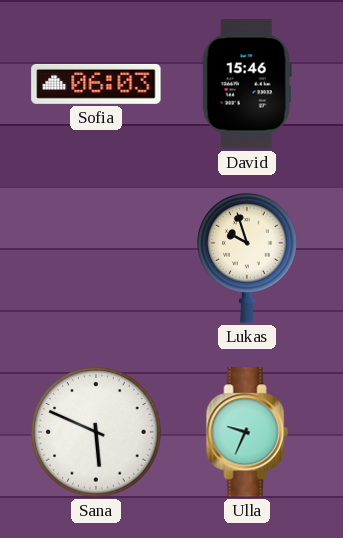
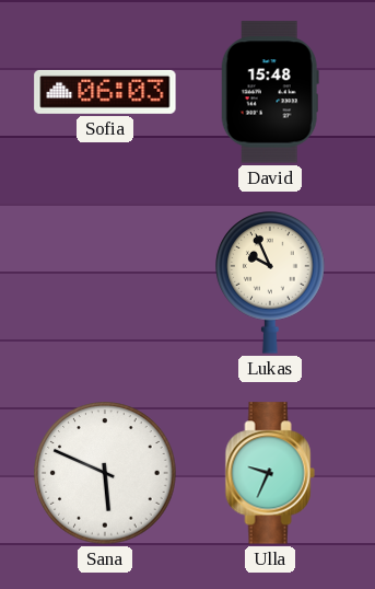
David: 15:46 -> 15:48
Lukas: 9:57 -> 9:56
